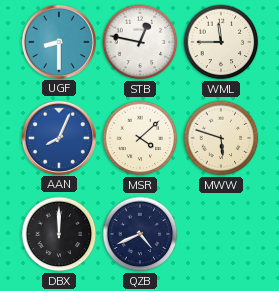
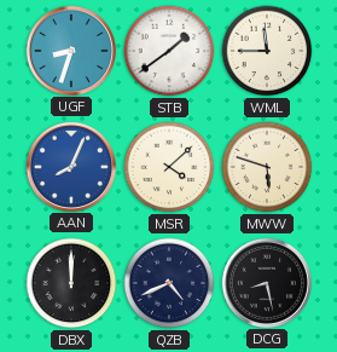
UGF: 8:30 -> 8:33
STB: 12:47 -> 1:39
DCG: none -> 8:28
